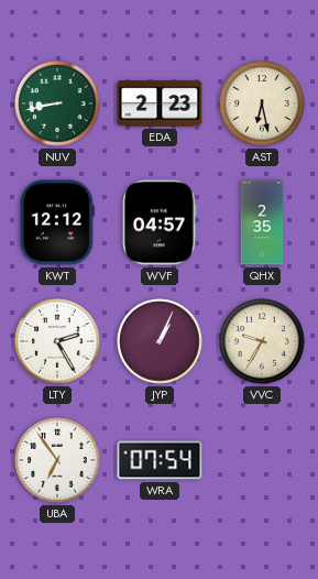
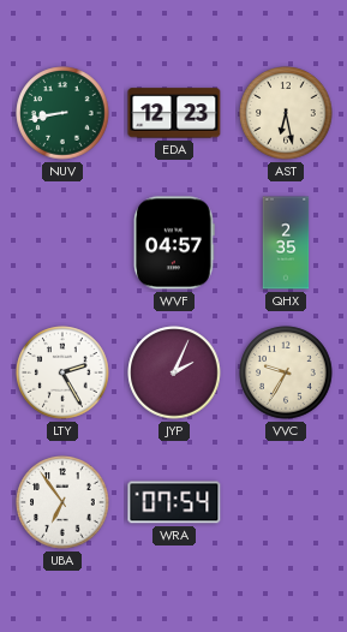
EDA: 2:23 -> 12:23
KWT: 12:12 -> none
JYP: 1:04 -> 2:04
